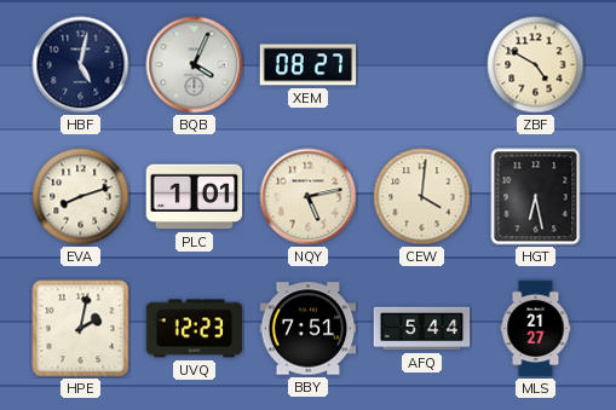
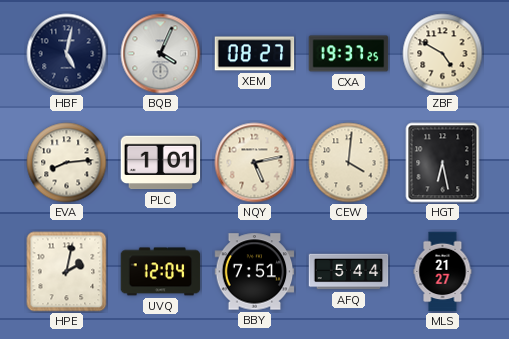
CXA: none -> 19:37
EVA: 8:12 -> 8:14
UVQ: 12:23 -> 12:04
